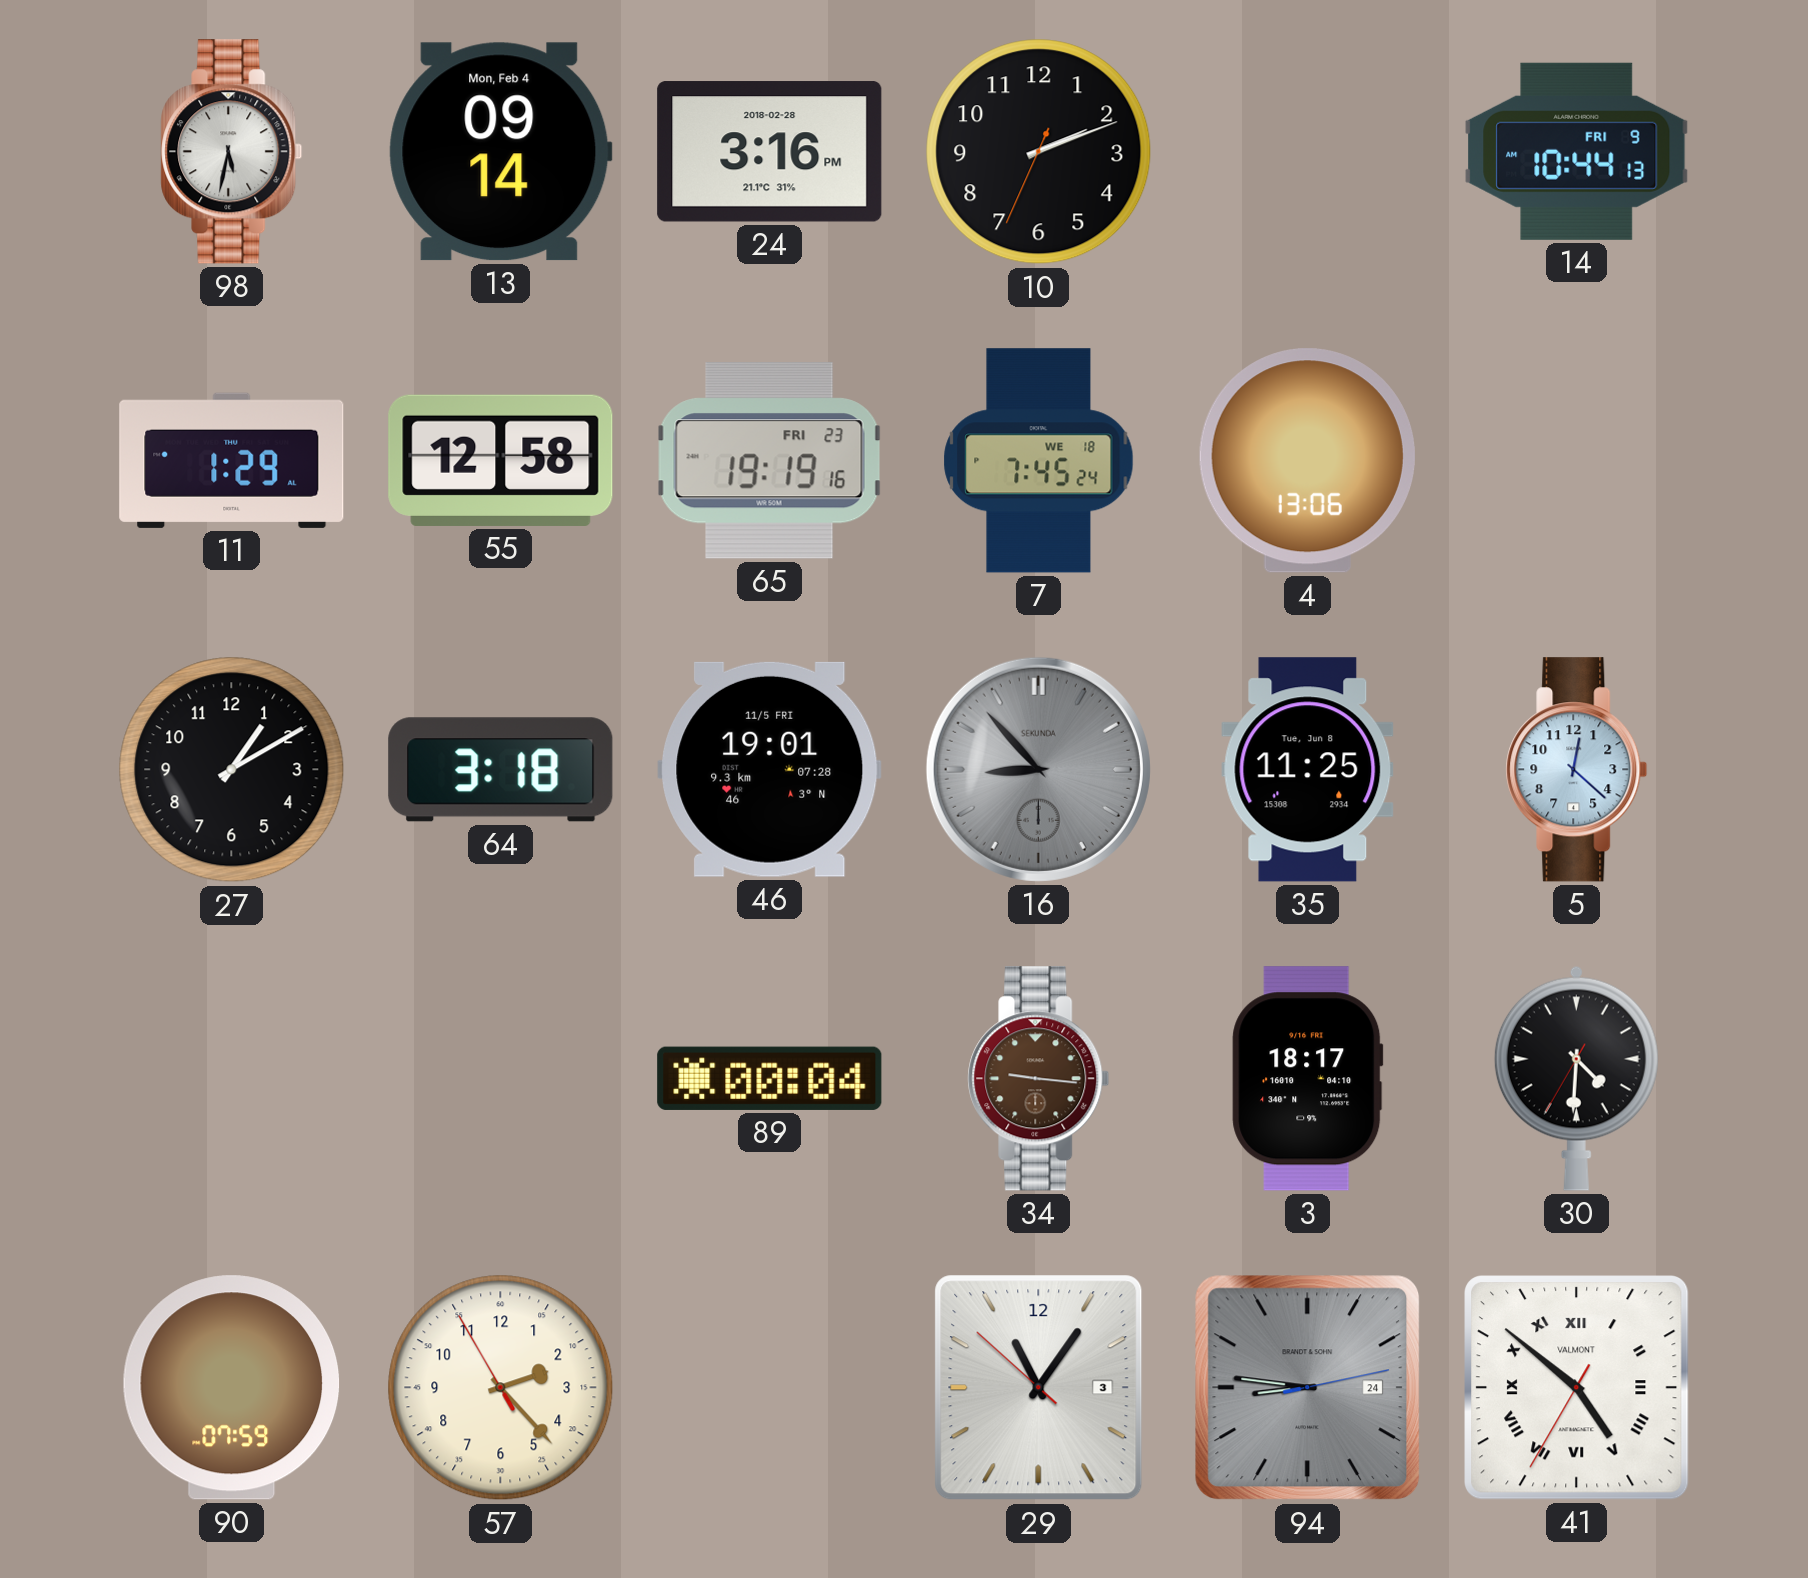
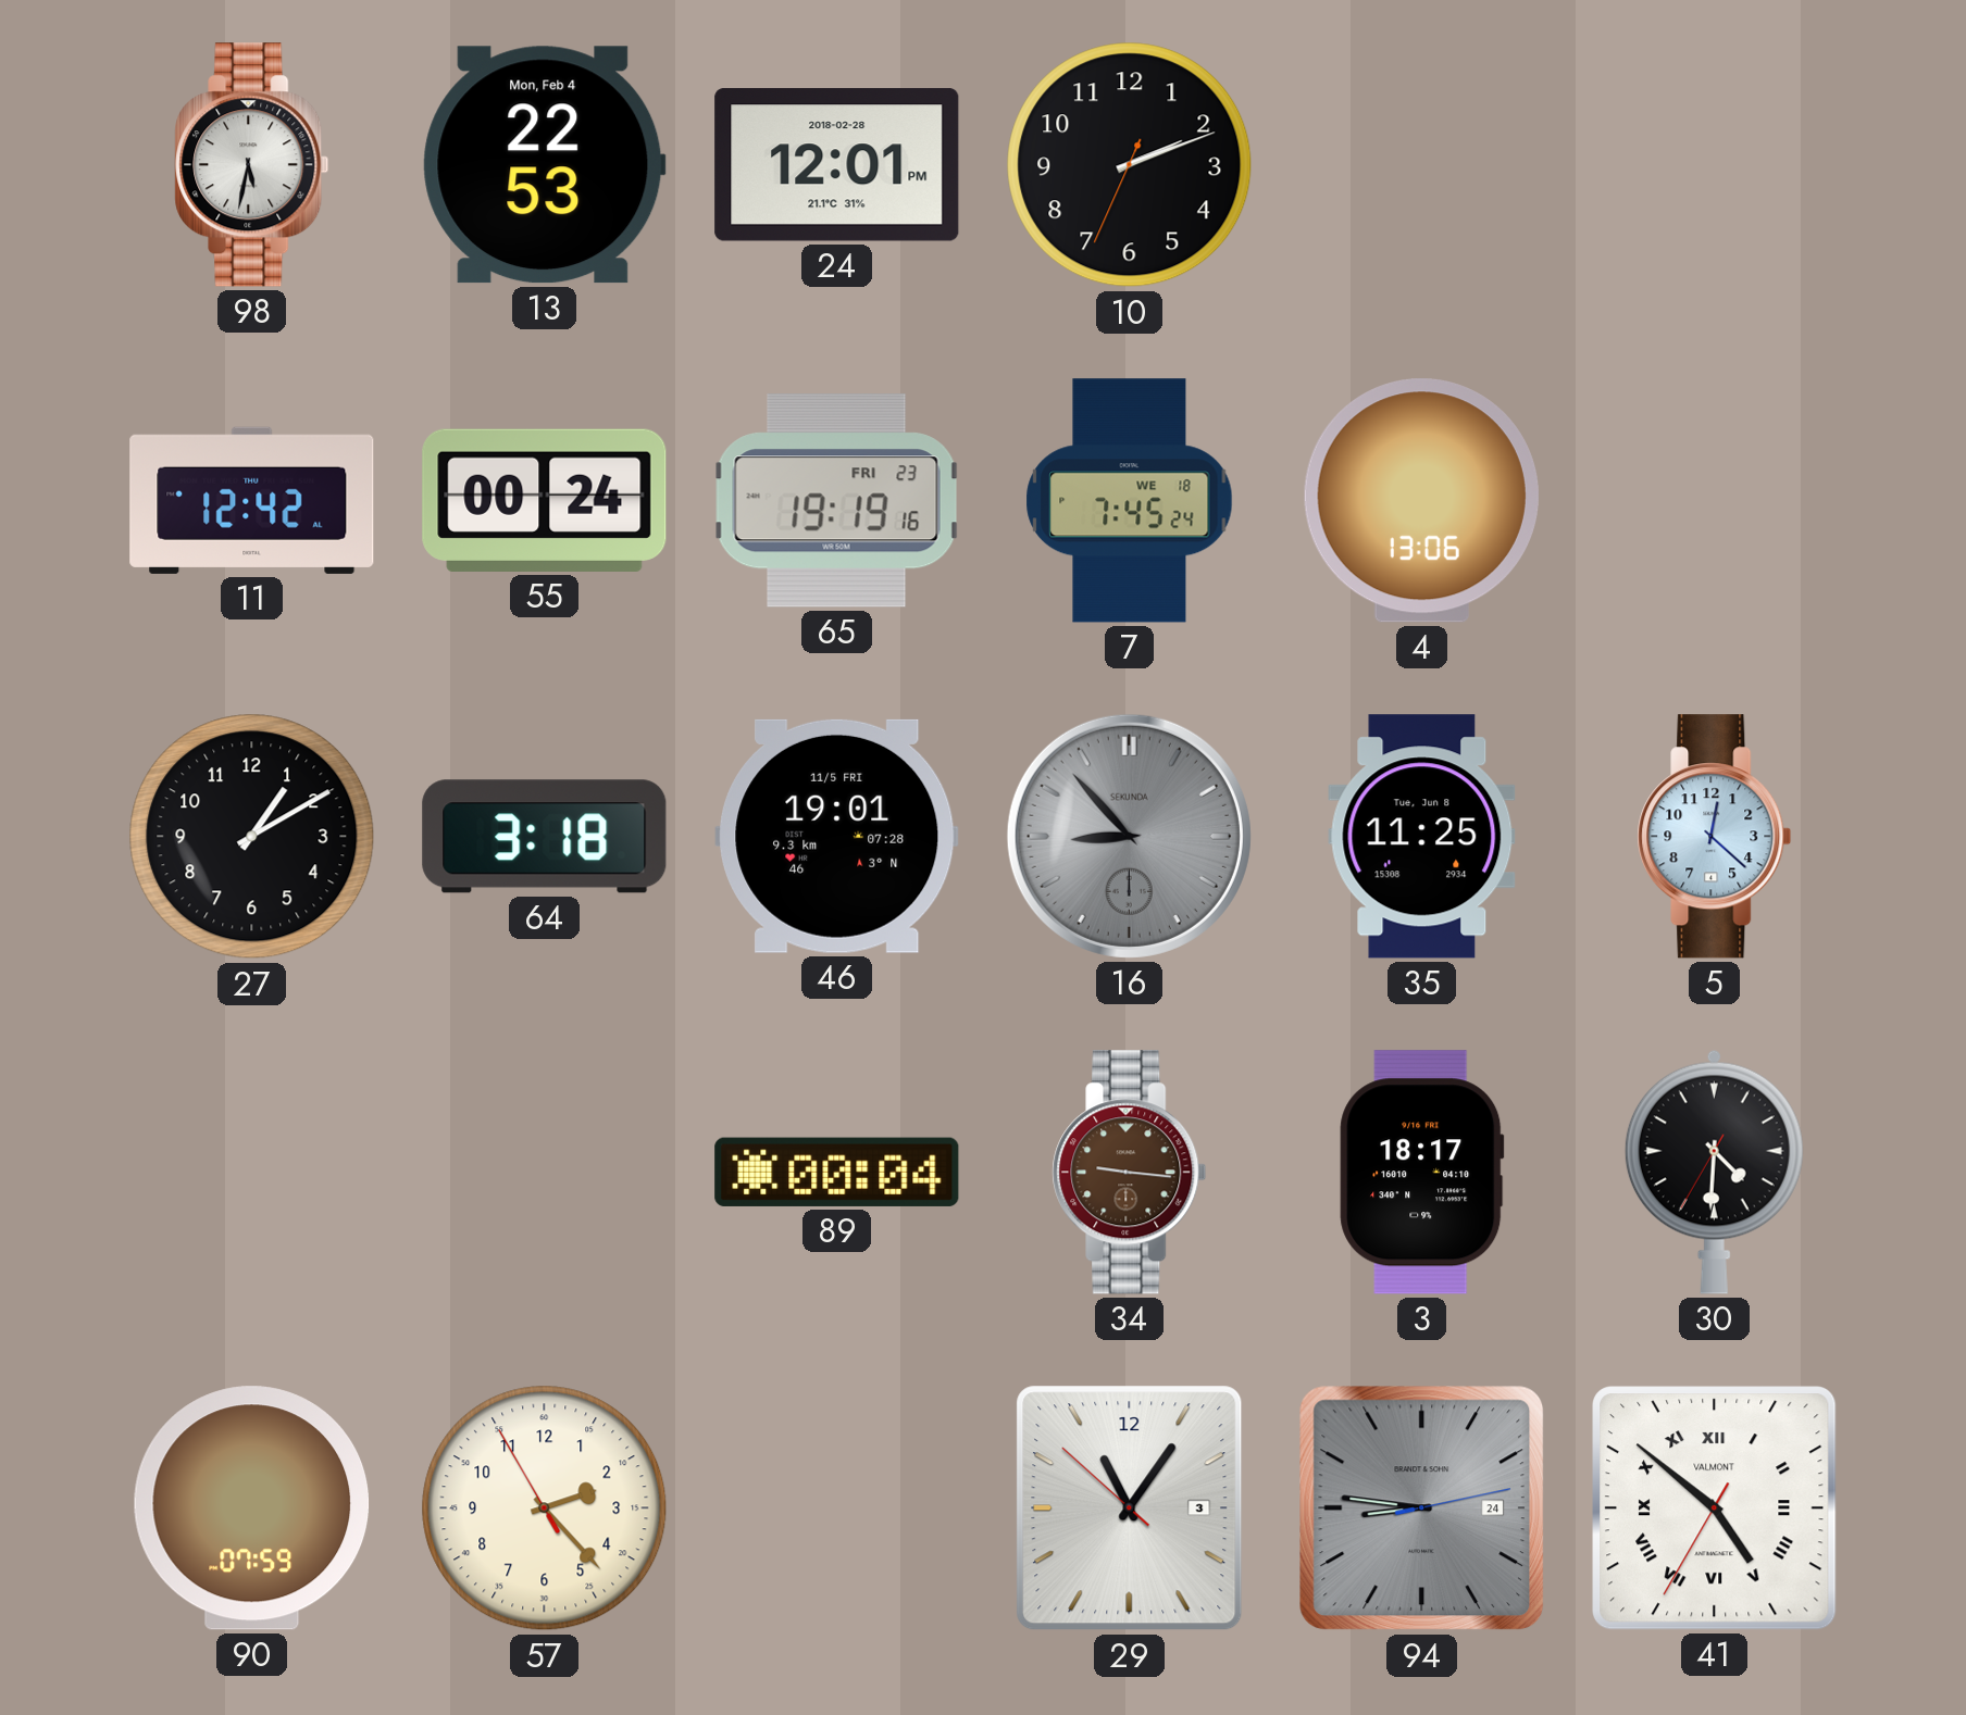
13: 09:14 -> 22:53
24: 3:16 -> 12:01
14: 10:44 -> none
11: 1:29 -> 12:42
55: 12:58 -> 00:24
